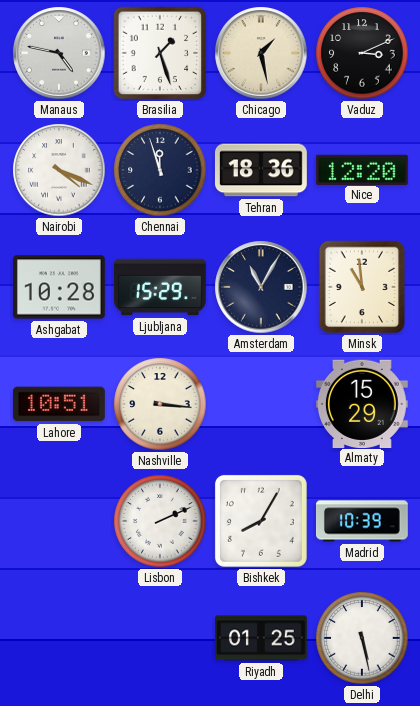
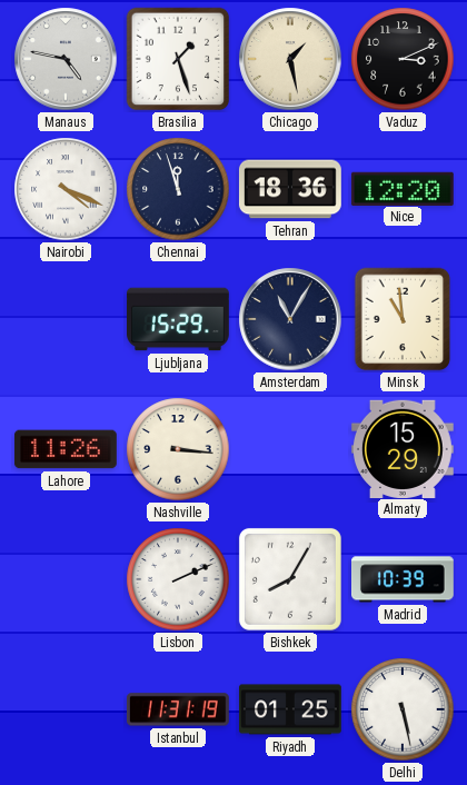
Ashgabat: 10:28 -> none
Lahore: 10:51 -> 11:26
Istanbul: none -> 11:31
